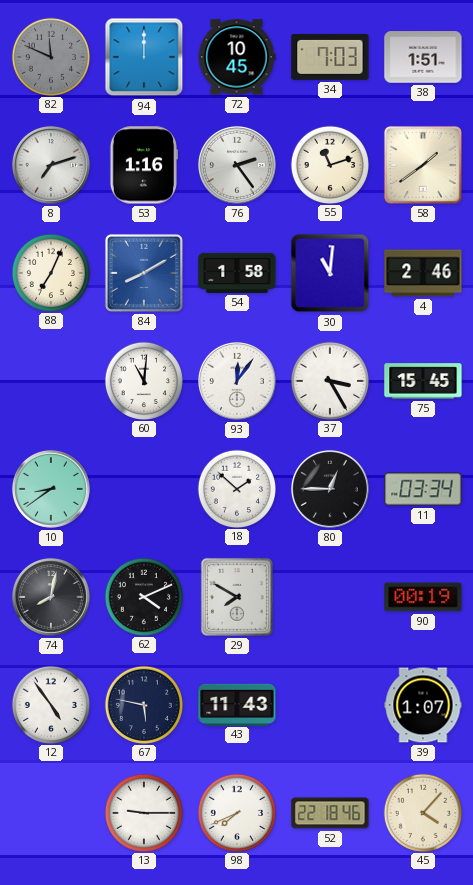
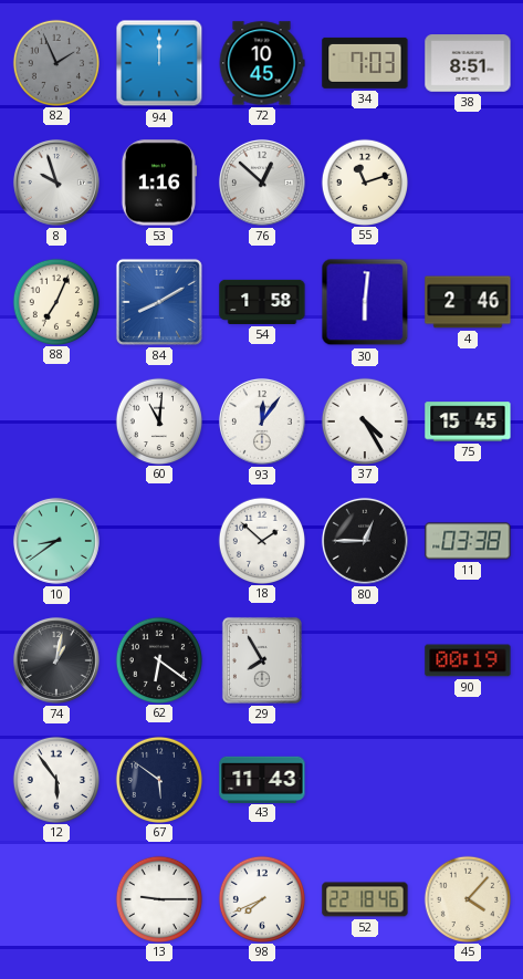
82: 11:49 -> 1:56
38: 1:51 -> 8:51
8: 7:12 -> 9:57
76: 2:24 -> 12:52
58: 1:39 -> none
30: 11:01 -> 6:01
37: 3:25 -> 4:25
11: 03:34 -> 03:38
74: 8:02 -> 1:02
62: 4:11 -> 6:21
29: 7:50 -> 7:55
12: 4:54 -> 5:54
67: 5:47 -> 5:51
39: 1:07 -> none
